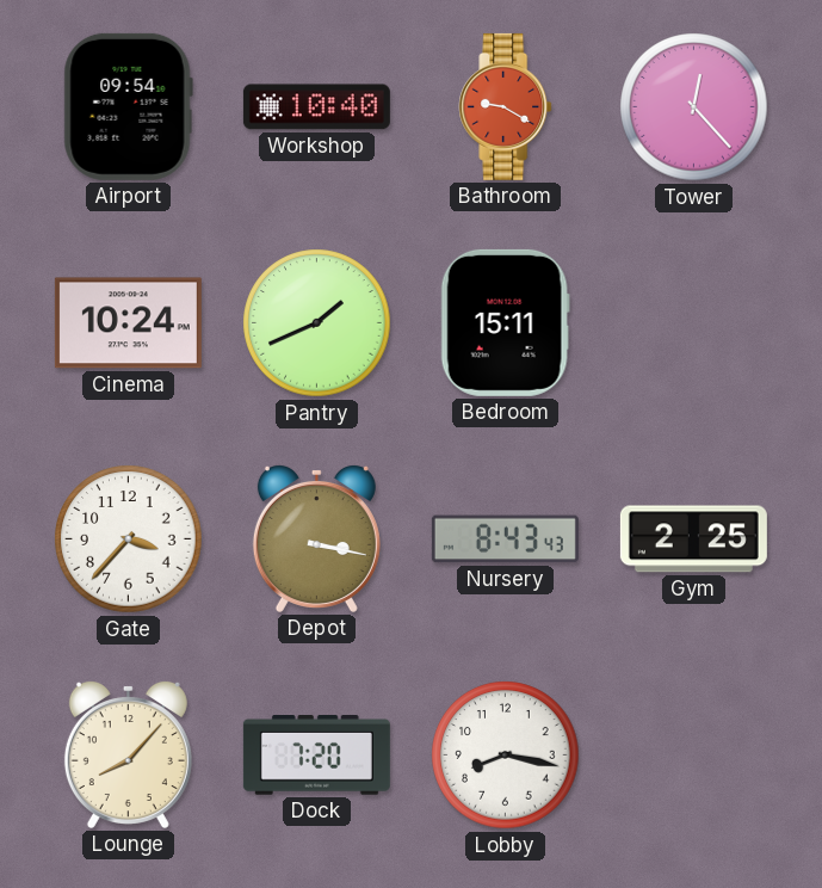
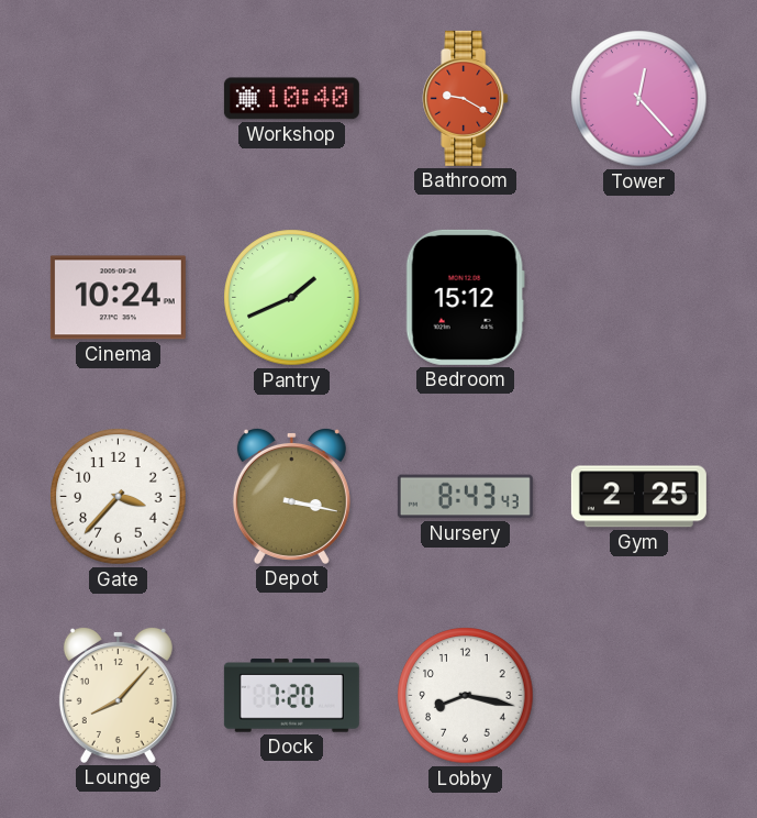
Airport: 09:54 -> none
Bedroom: 15:11 -> 15:12
